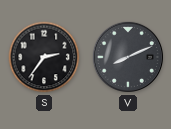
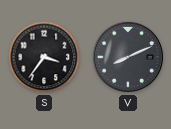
S: 2:36 -> 3:36
